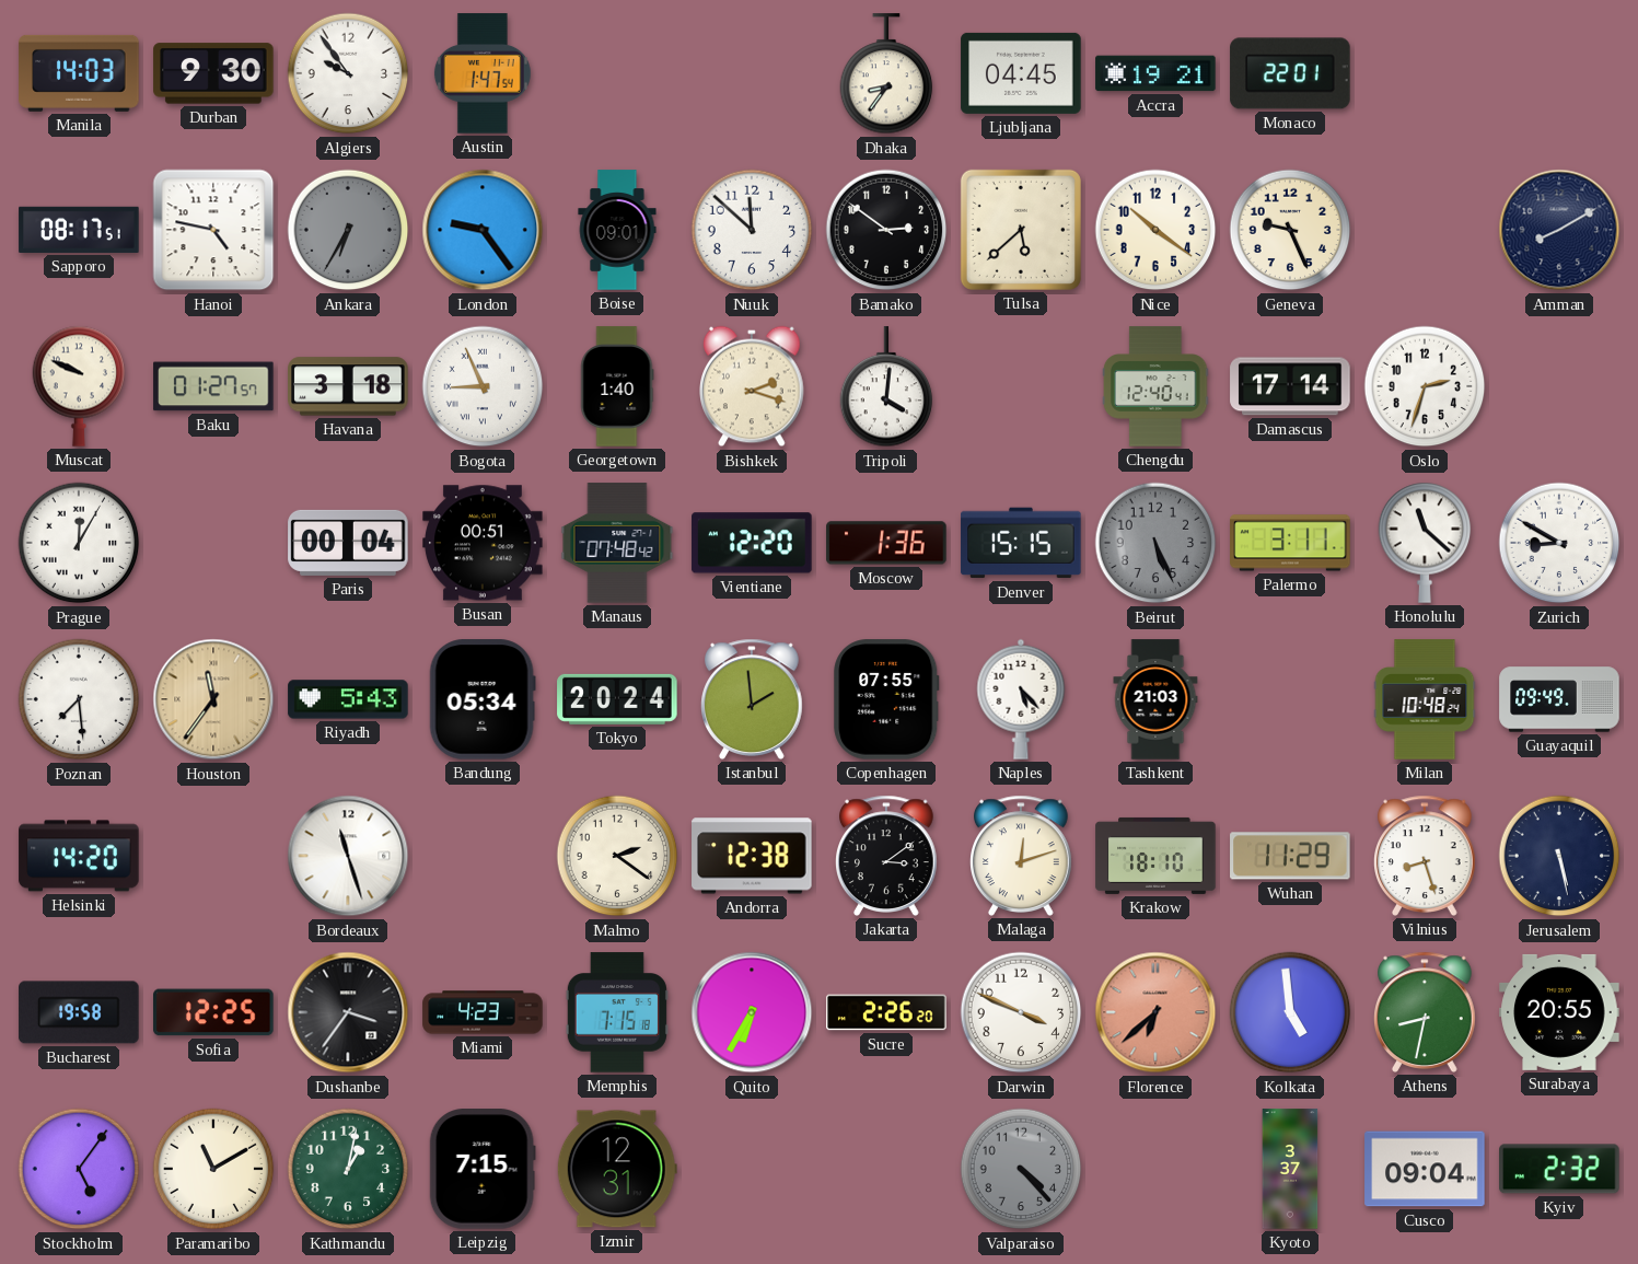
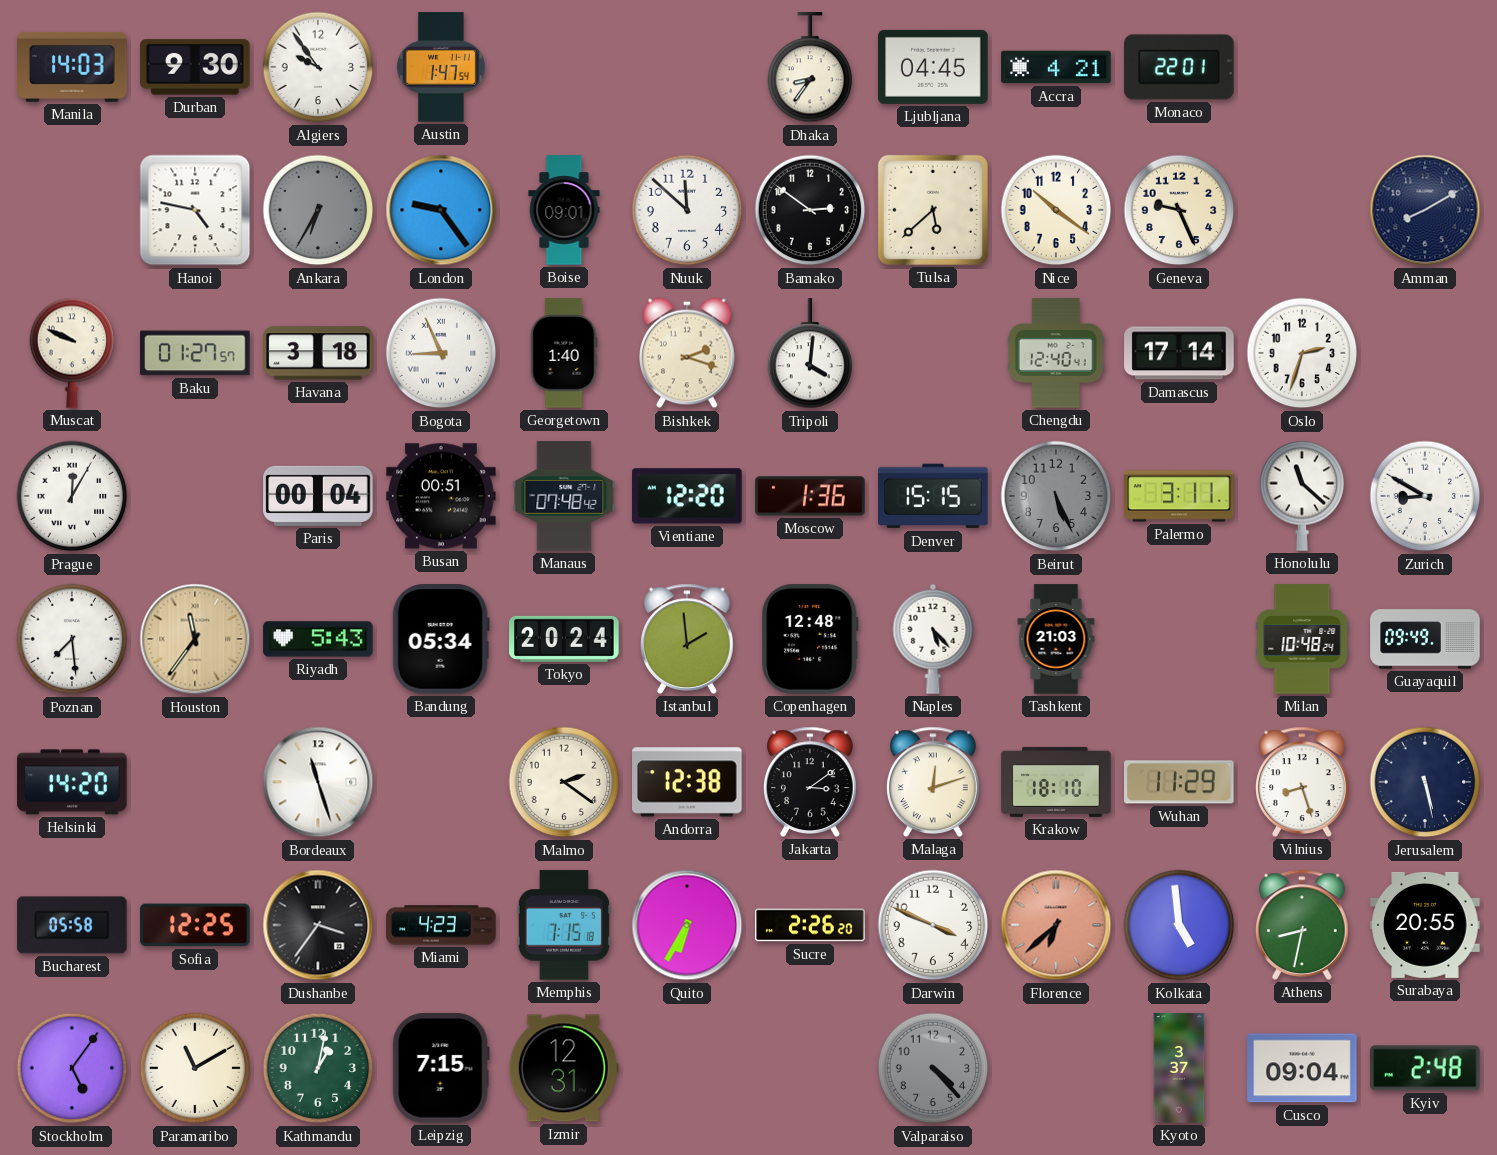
Accra: 19:21 -> 4:21
Sapporo: 08:17 -> none
Copenhagen: 07:55 -> 12:48
Bucharest: 19:58 -> 05:58
Kyiv: 2:32 -> 2:48
